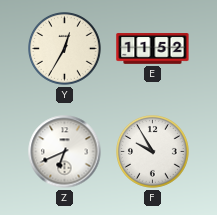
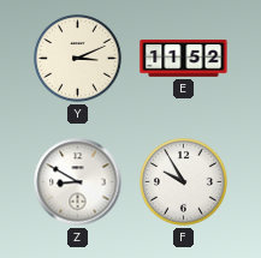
Y: 12:35 -> 3:11
Z: 6:41 -> 8:50
